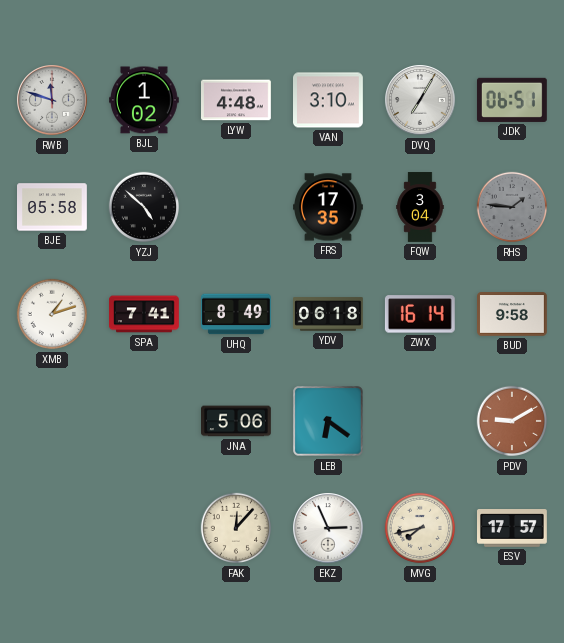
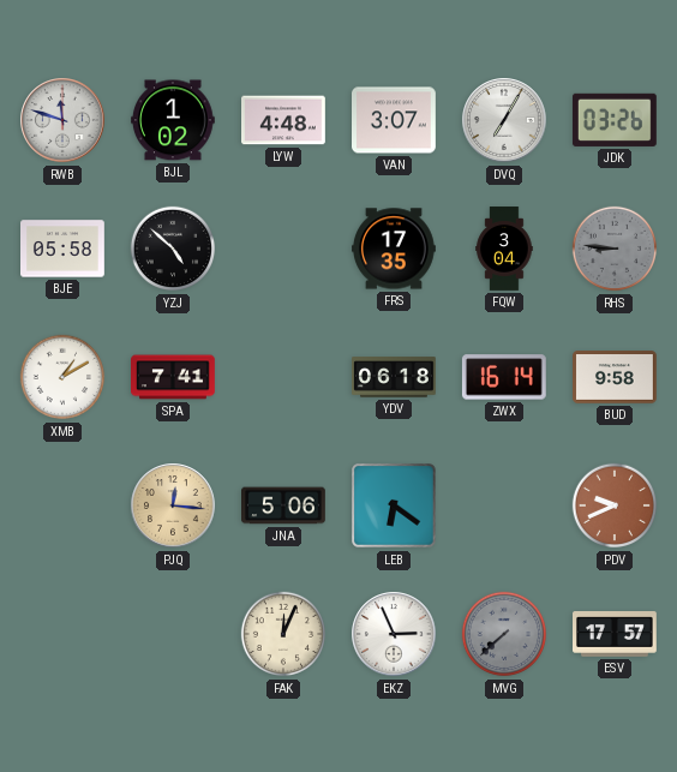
VAN: 3:10 -> 3:07
JDK: 06:51 -> 03:26
RHS: 1:46 -> 8:46
XMB: 1:12 -> 1:10
UHQ: 8:49 -> none
PJQ: none -> 12:16
PDV: 9:10 -> 9:41
FAK: 12:07 -> 12:04
MVG: 7:43 -> 7:38
MVG dial: cream -> grey
